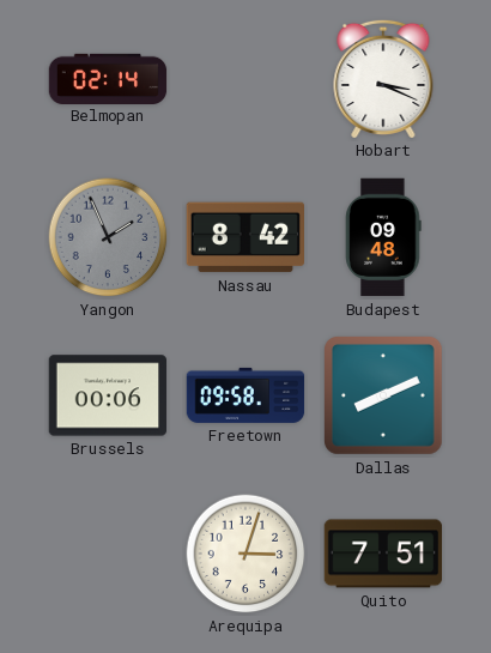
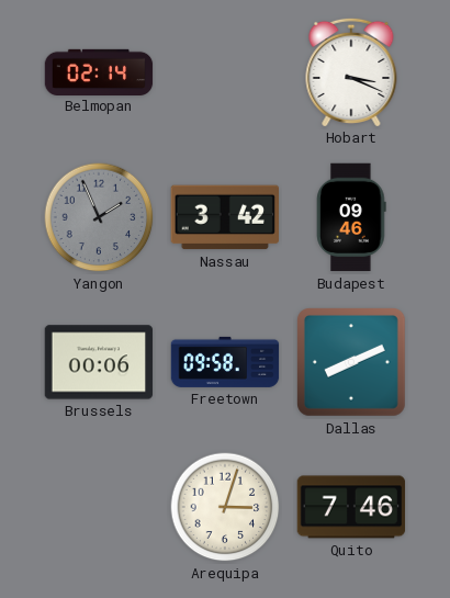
Nassau: 8:42 -> 3:42
Budapest: 09:48 -> 09:46
Quito: 7:51 -> 7:46
